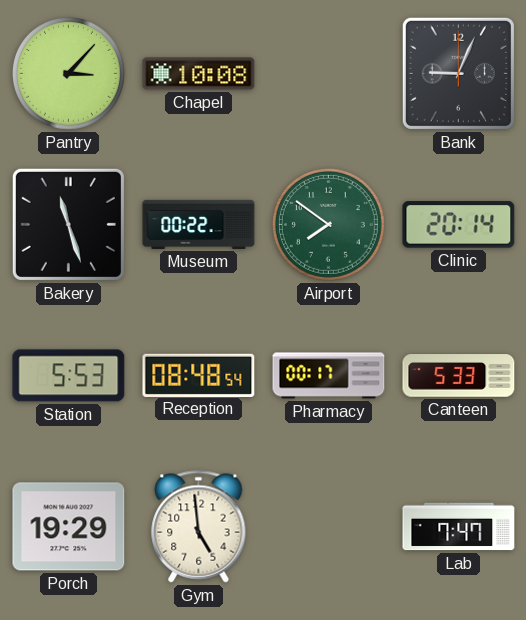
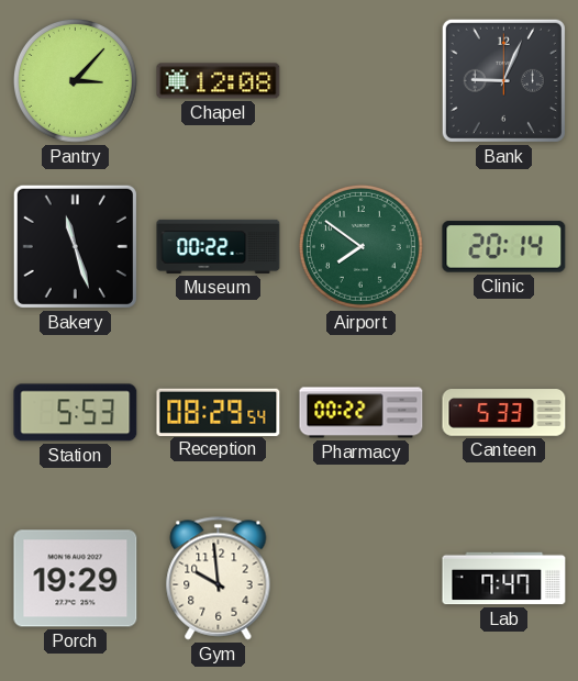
Chapel: 10:08 -> 12:08
Reception: 08:48 -> 08:29
Pharmacy: 00:17 -> 00:22
Gym: 4:59 -> 9:59
